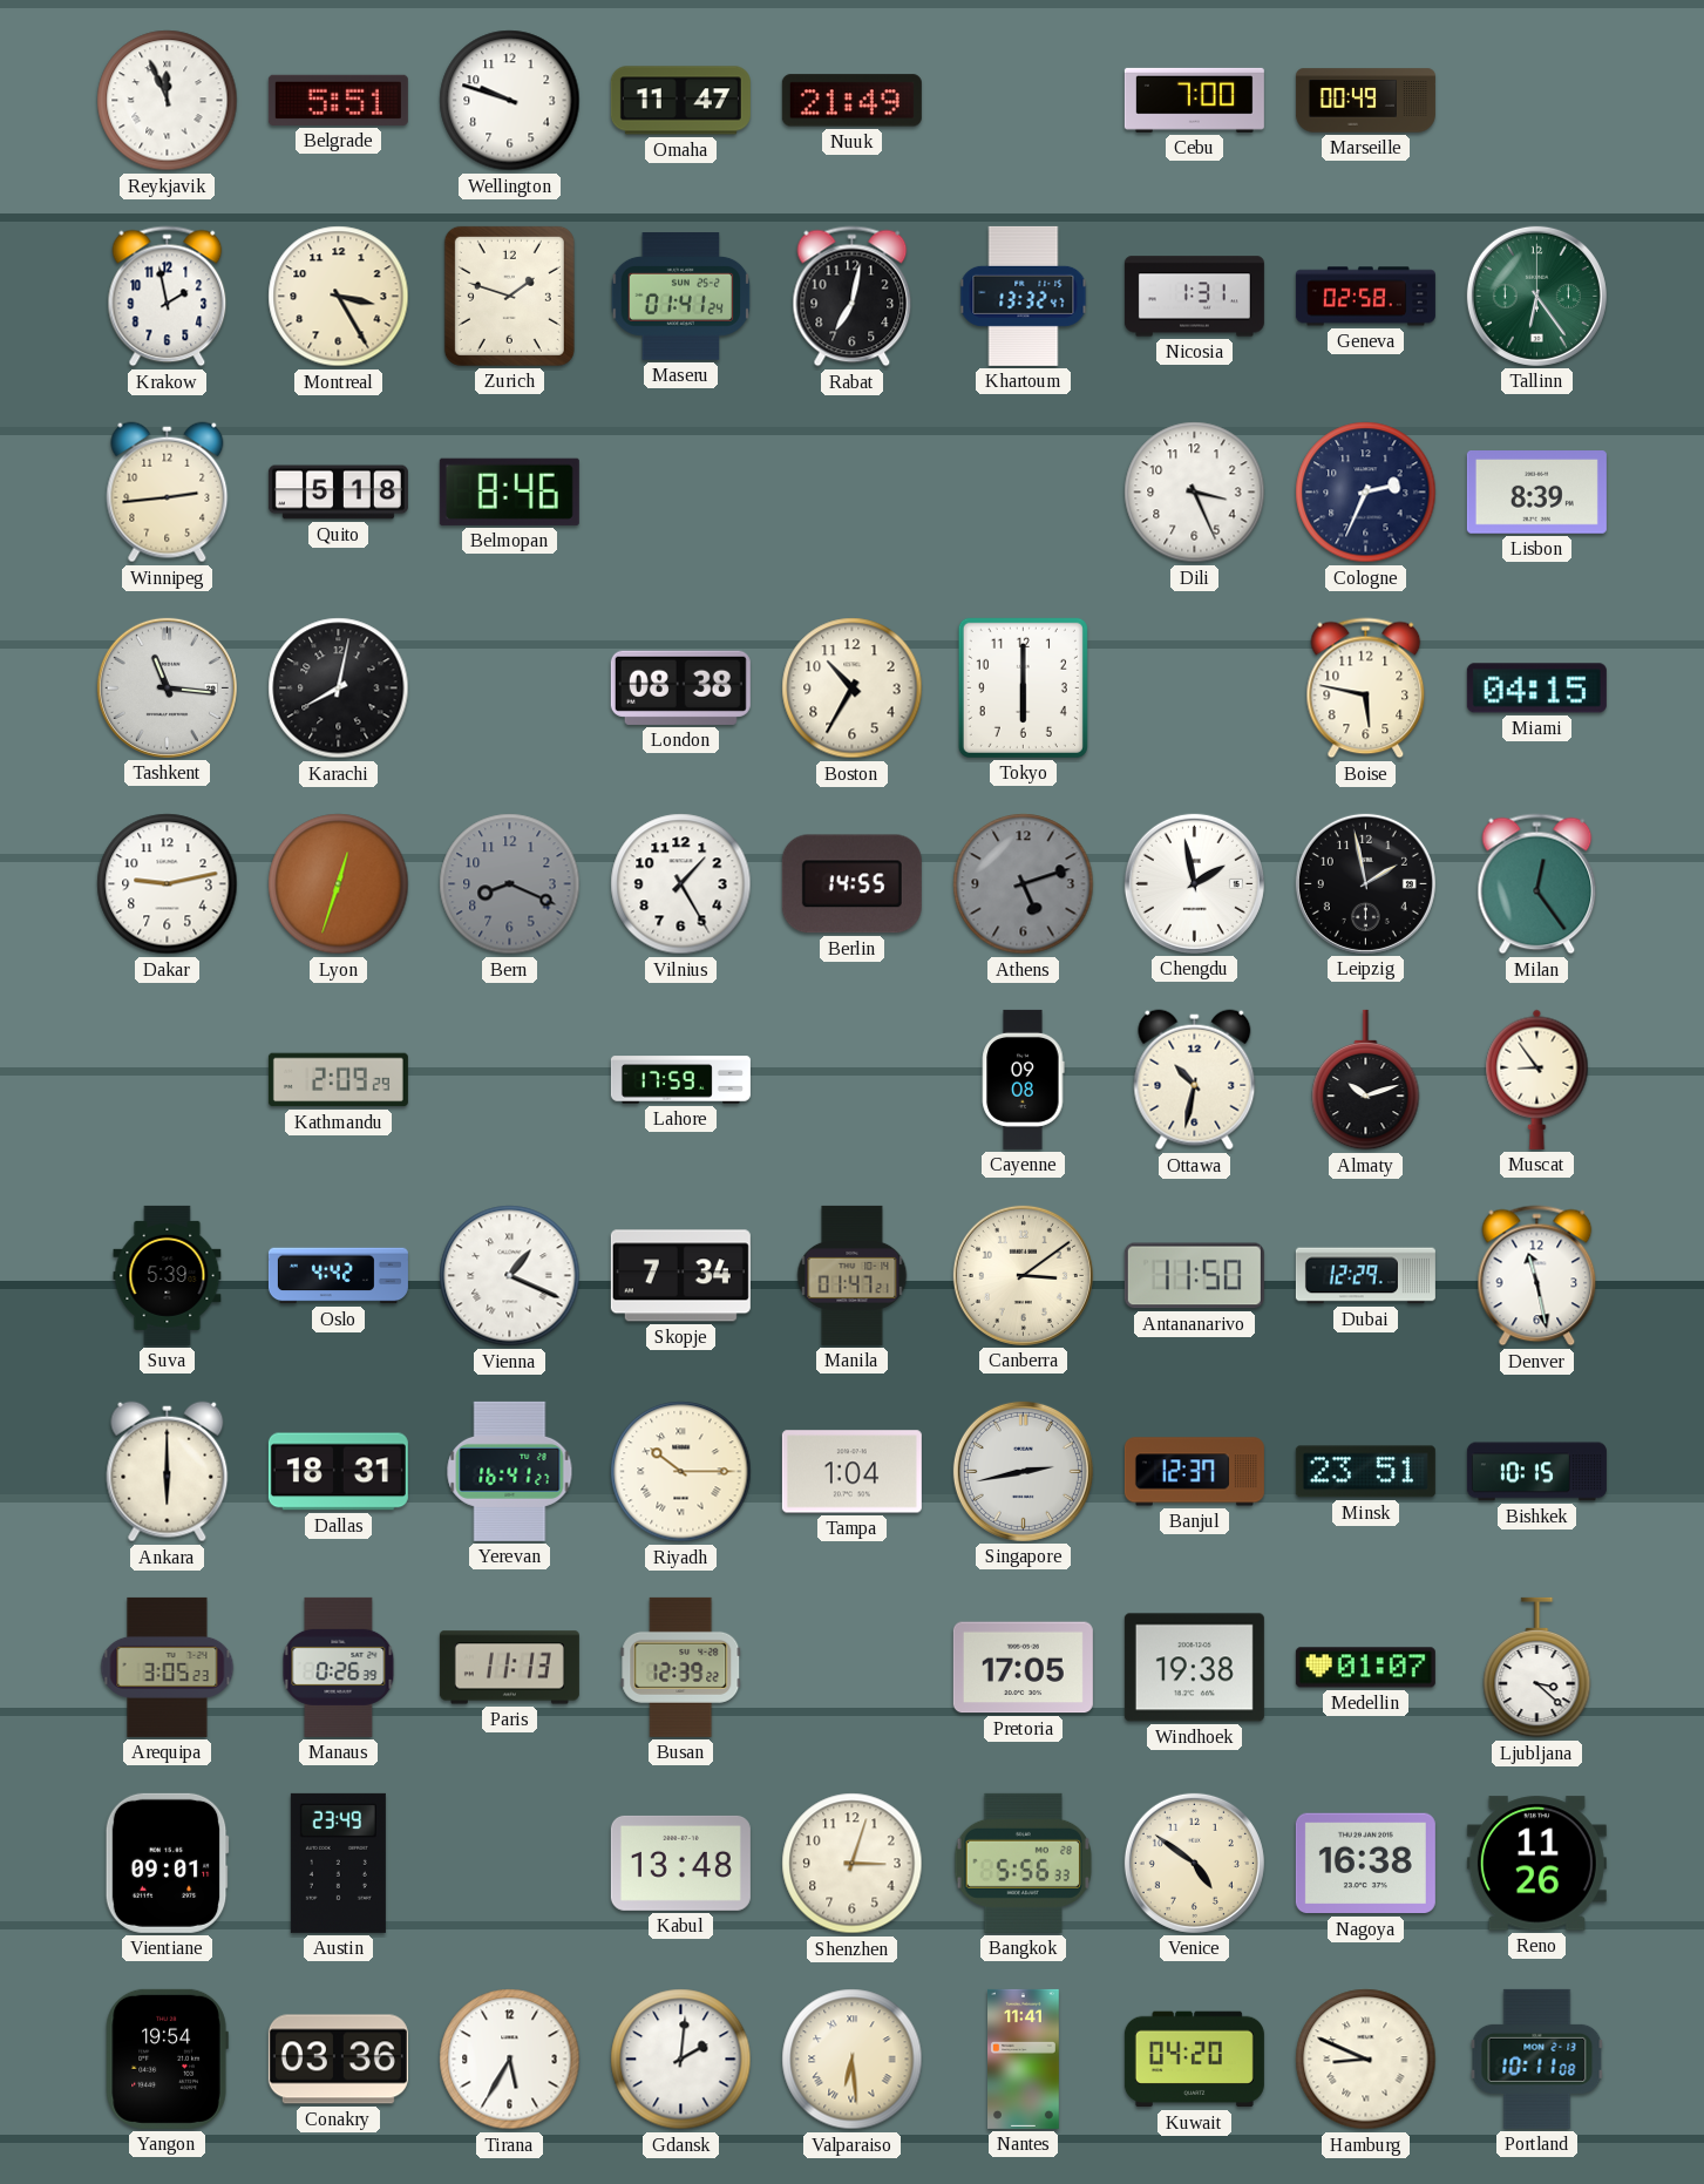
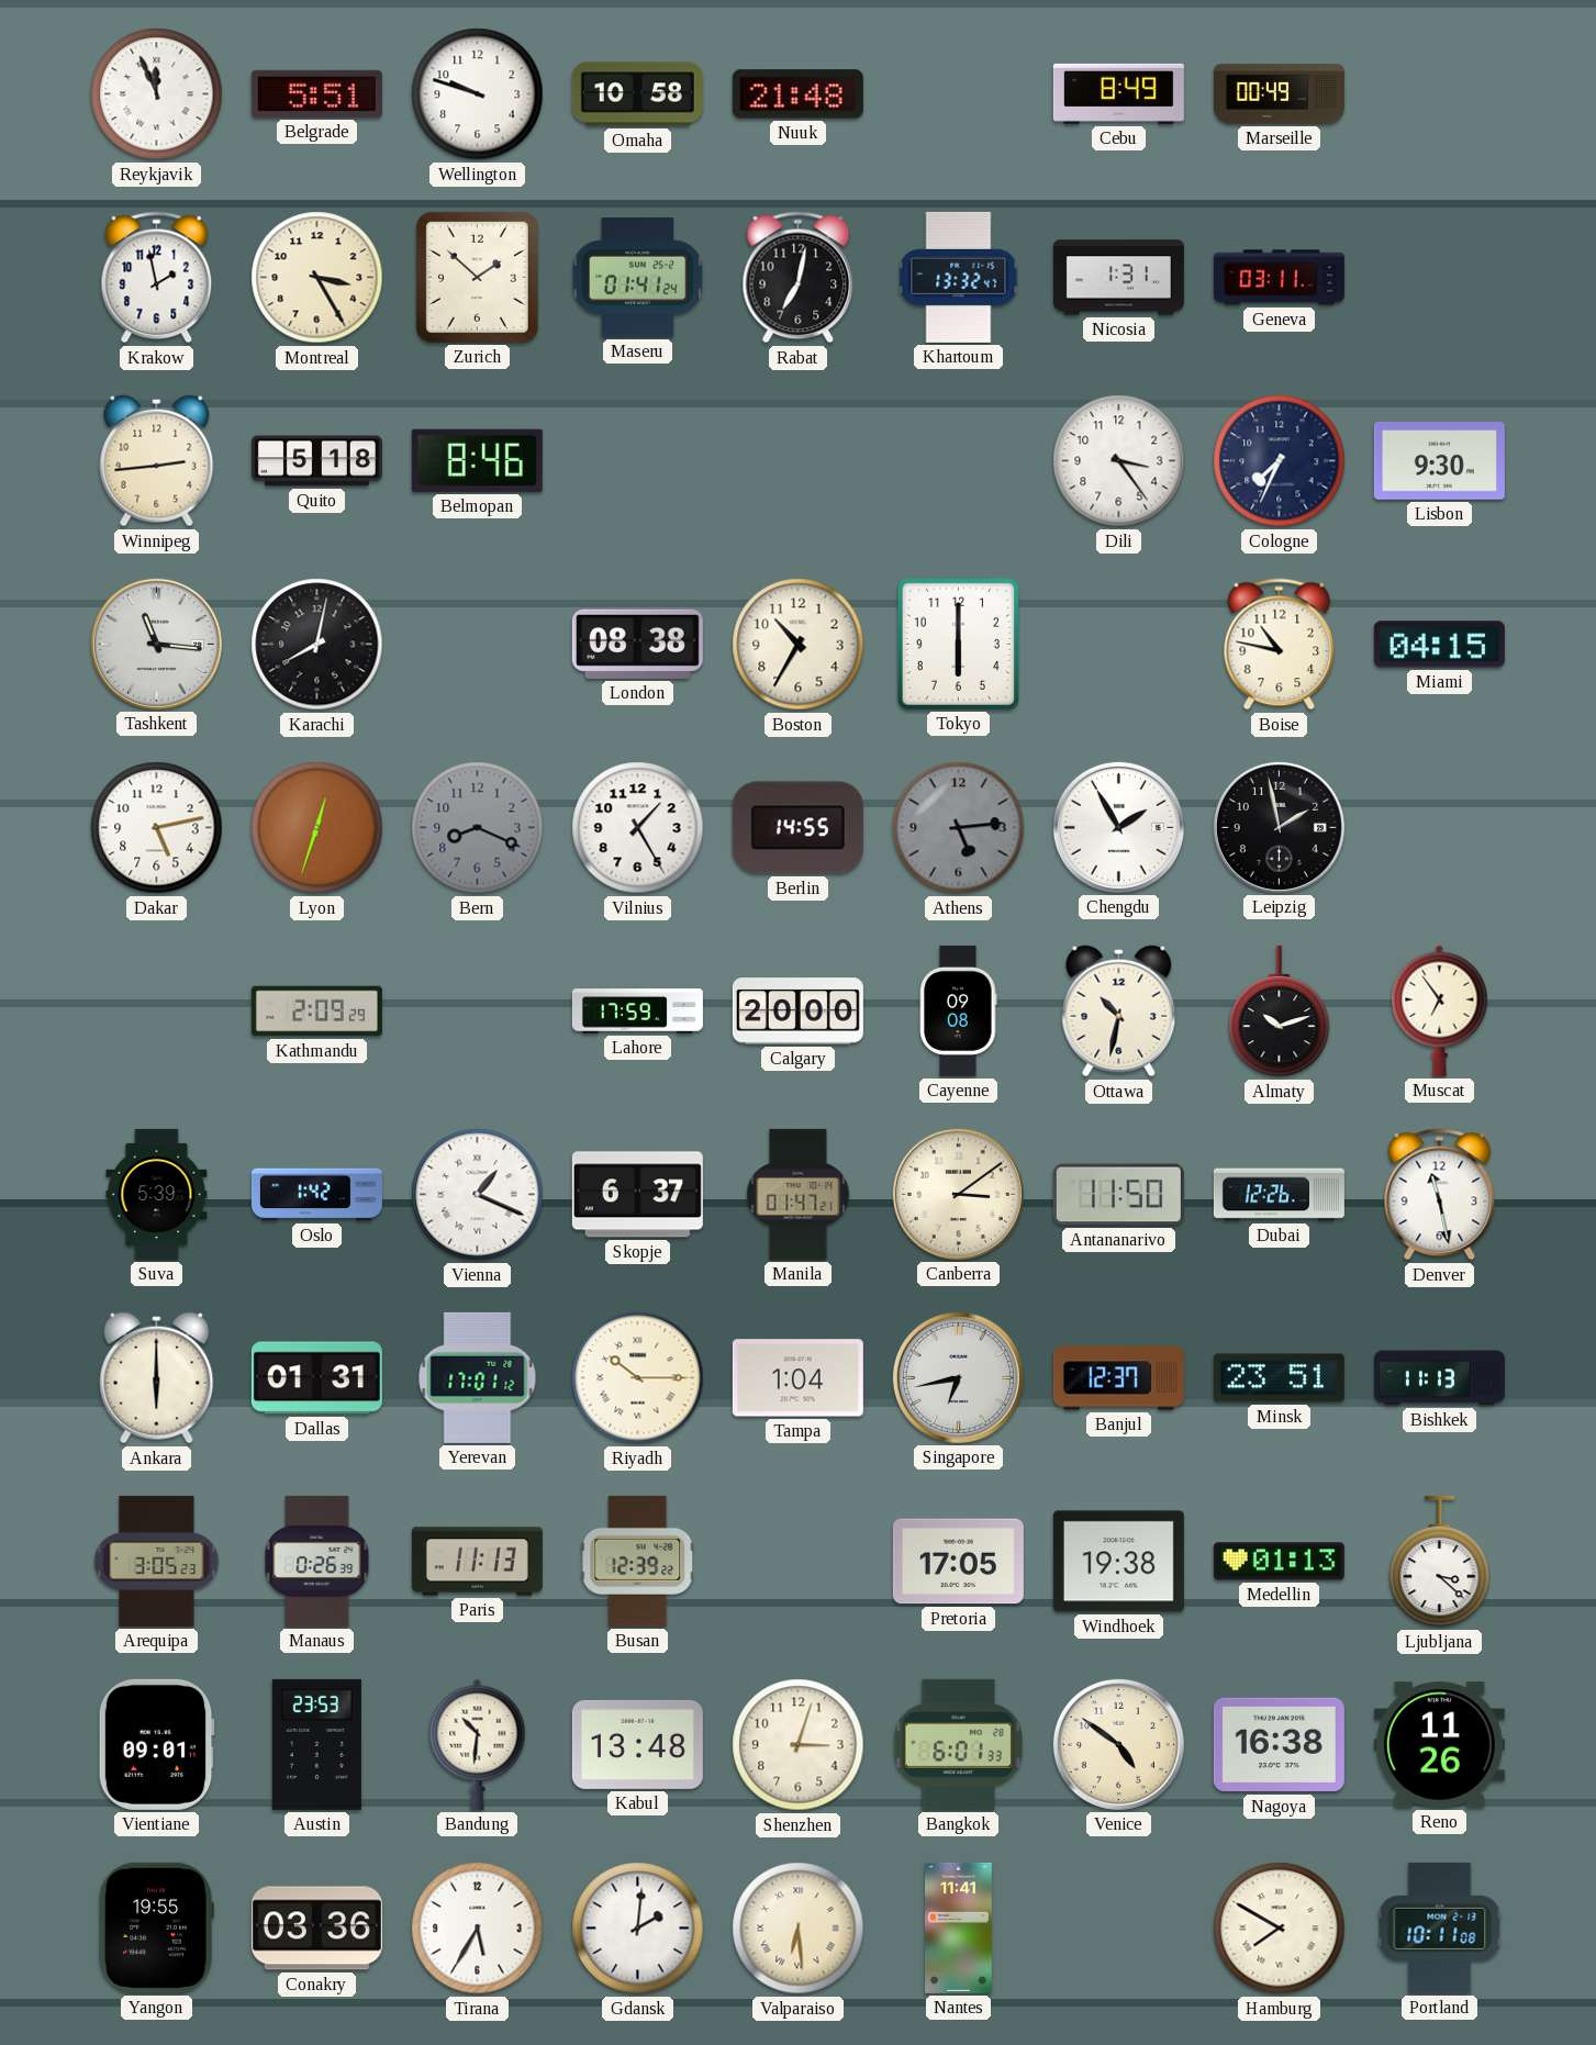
Omaha: 11:47 -> 10:58
Nuuk: 21:49 -> 21:48
Cebu: 7:00 -> 8:49
Zurich: 1:48 -> 1:52
Geneva: 02:58 -> 03:11
Tallinn: 6:24 -> none
Dili: 3:26 -> 3:24
Cologne: 2:34 -> 7:34
Lisbon: 8:39 -> 9:30
Boise: 5:47 -> 10:47
Dakar: 9:13 -> 5:13
Athens: 5:12 -> 5:14
Chengdu: 1:58 -> 1:55
Milan: 12:24 -> none
Calgary: none -> 20:00
Muscat: 8:54 -> 6:54
Oslo: 4:42 -> 1:42
Skopje: 7:34 -> 6:37
Dubai: 12:29 -> 12:26
Dallas: 18:31 -> 01:31
Yerevan: 16:41 -> 17:01
Singapore: 2:43 -> 6:43
Bishkek: 10:15 -> 11:13
Medellin: 01:07 -> 01:13
Austin: 23:49 -> 23:53
Bandung: none -> 10:31
Bangkok: 5:56 -> 6:01
Yangon: 19:54 -> 19:55
Kuwait: 04:20 -> none
Hamburg: 8:49 -> 7:50
